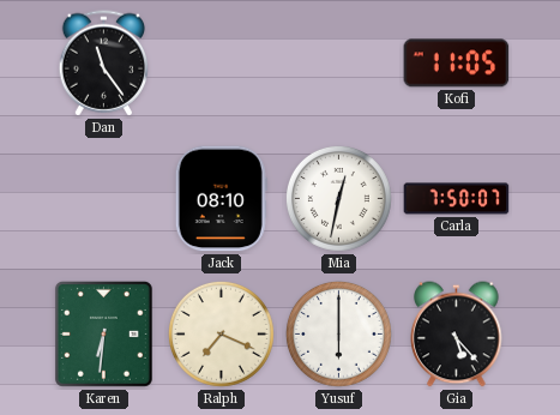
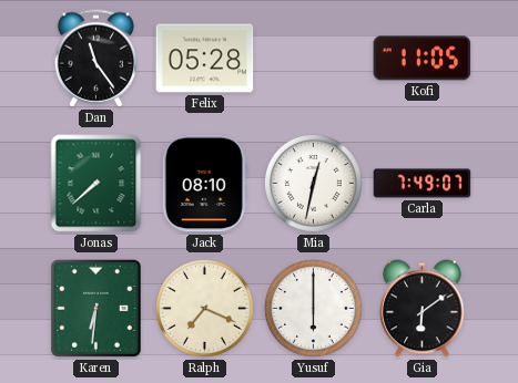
Felix: none -> 05:28
Jonas: none -> 7:38
Carla: 7:50 -> 7:49
Gia: 5:23 -> 6:09
